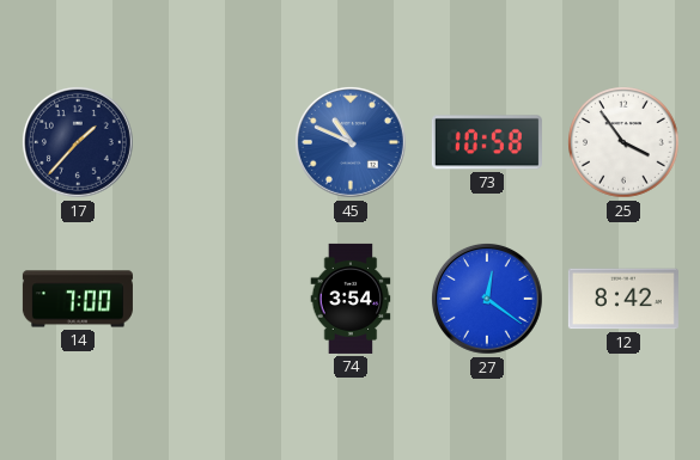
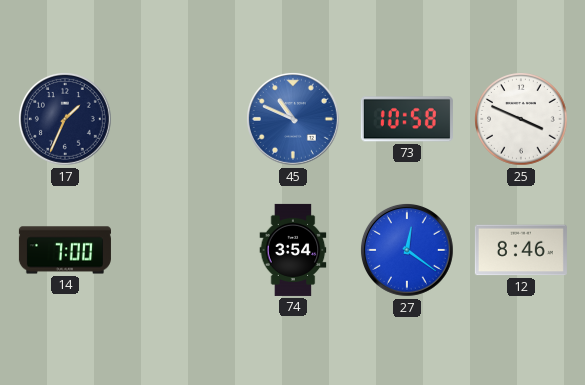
17: 1:37 -> 1:34
25: 3:54 -> 3:49
12: 8:42 -> 8:46
